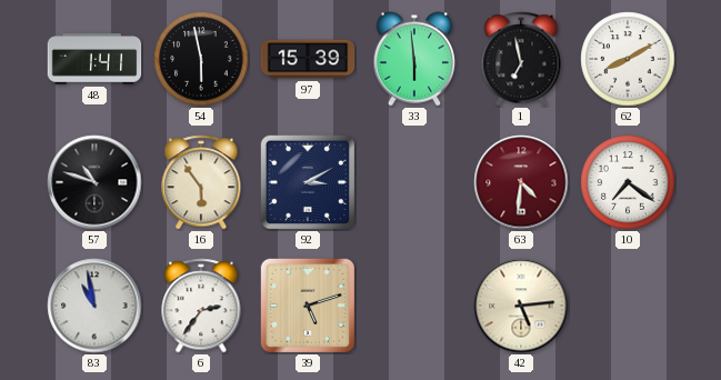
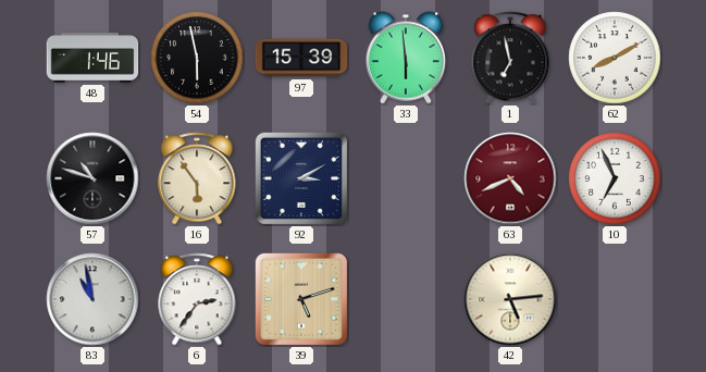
48: 1:41 -> 1:46
63: 4:31 -> 4:41
10: 7:21 -> 6:56
